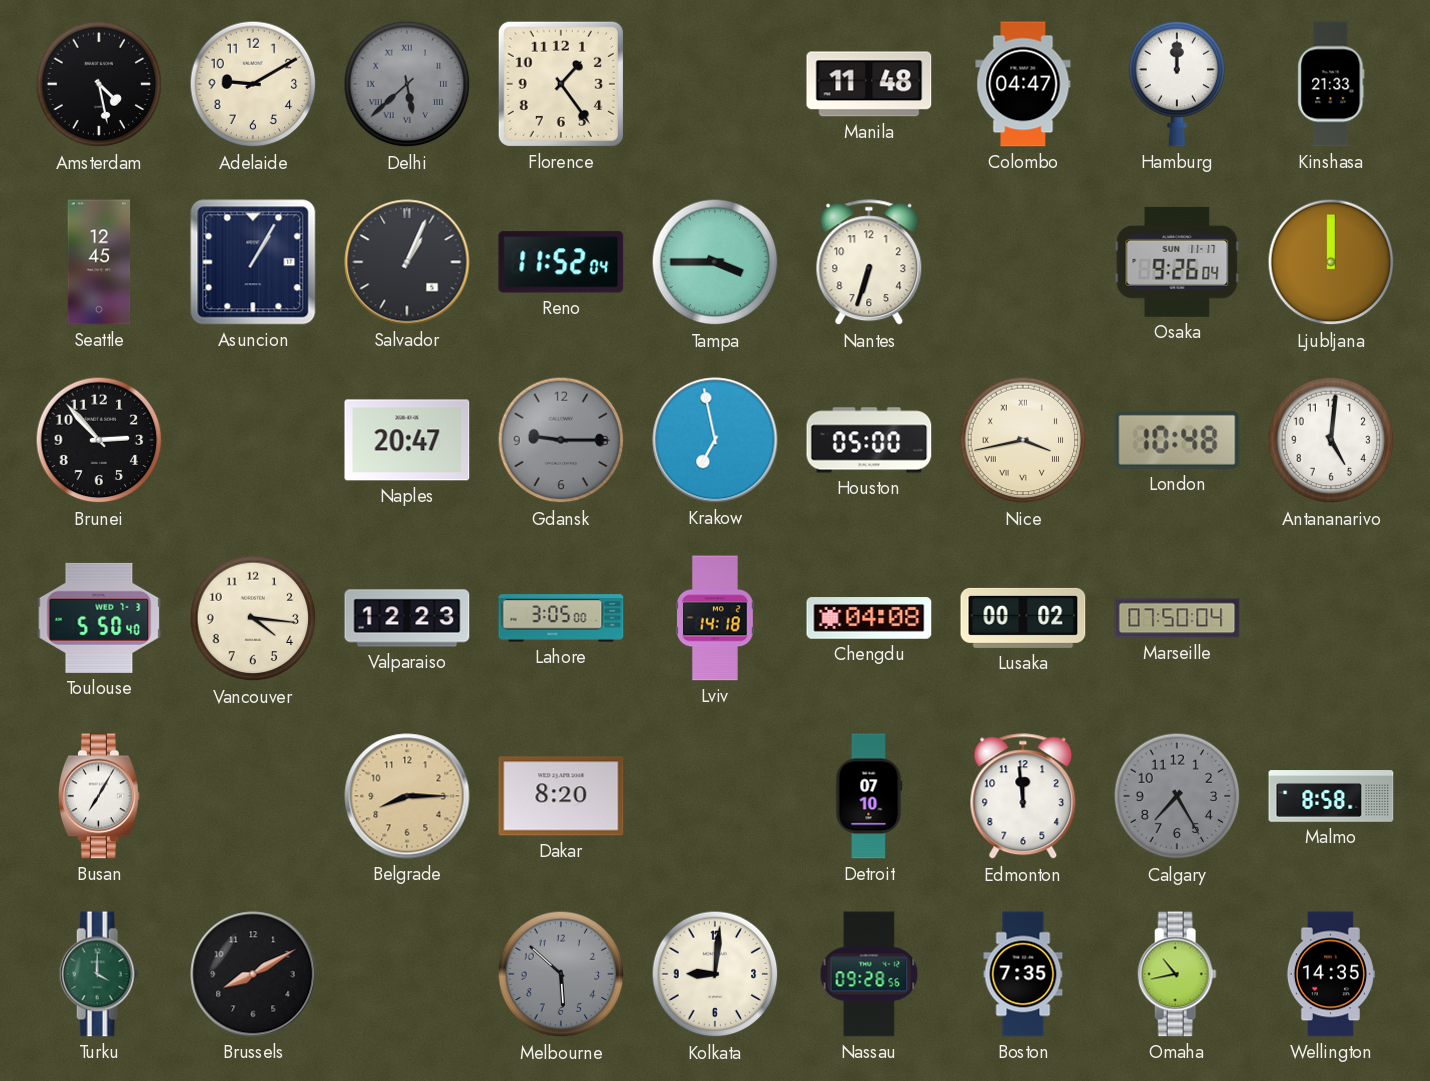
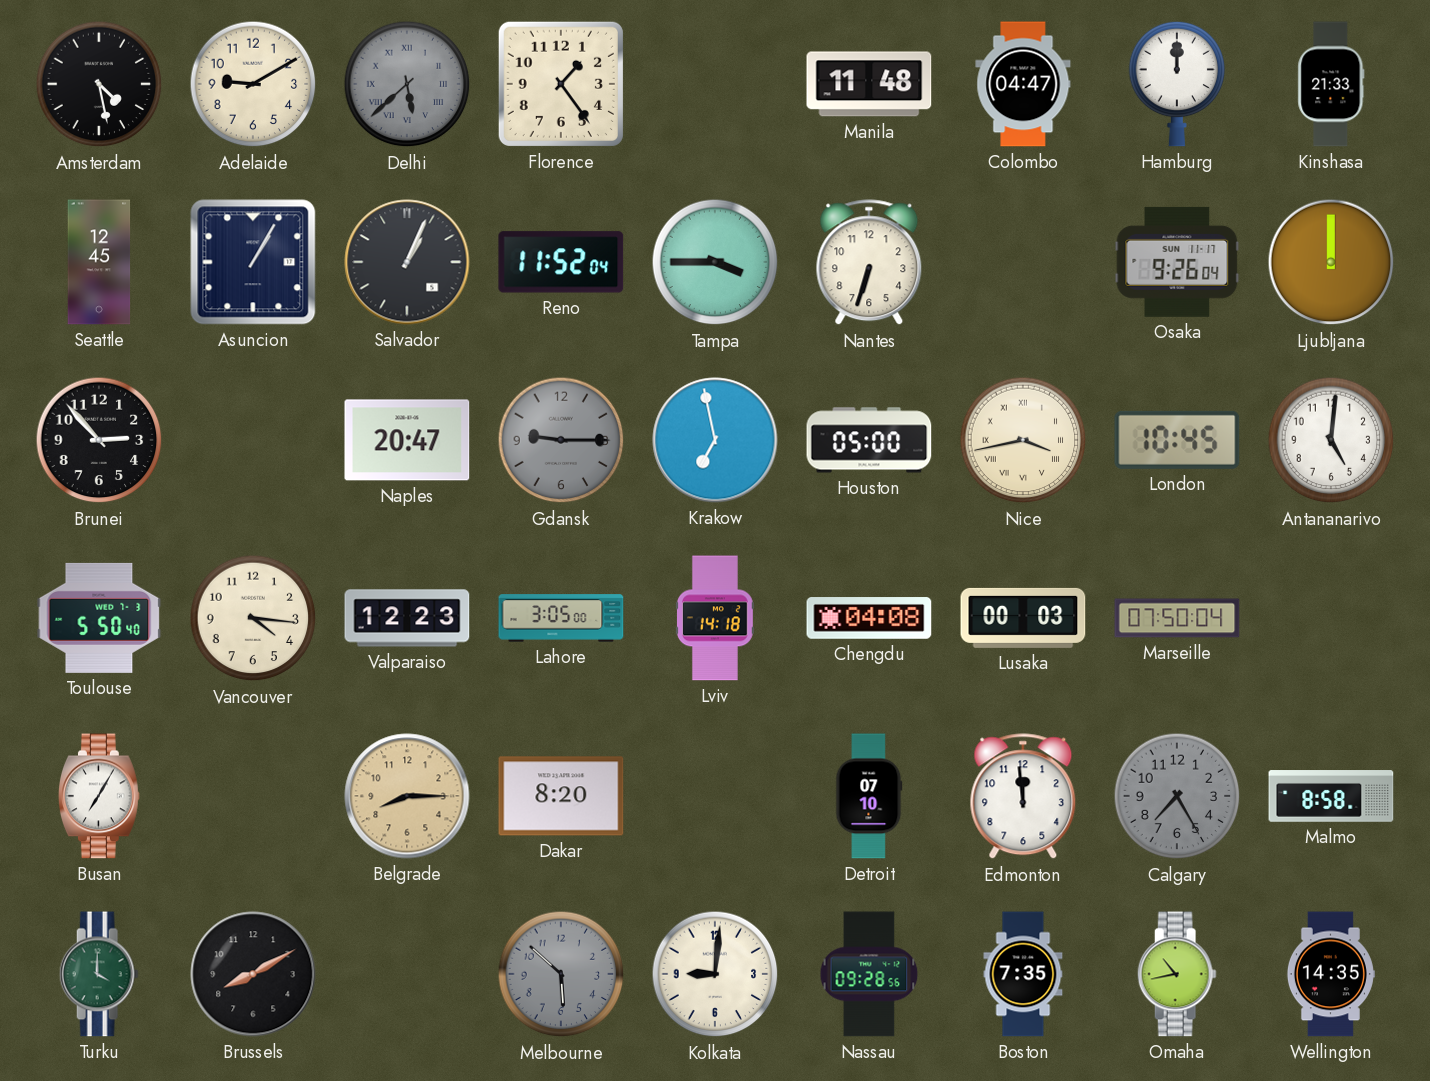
London: 10:48 -> 10:45
Lusaka: 00:02 -> 00:03
